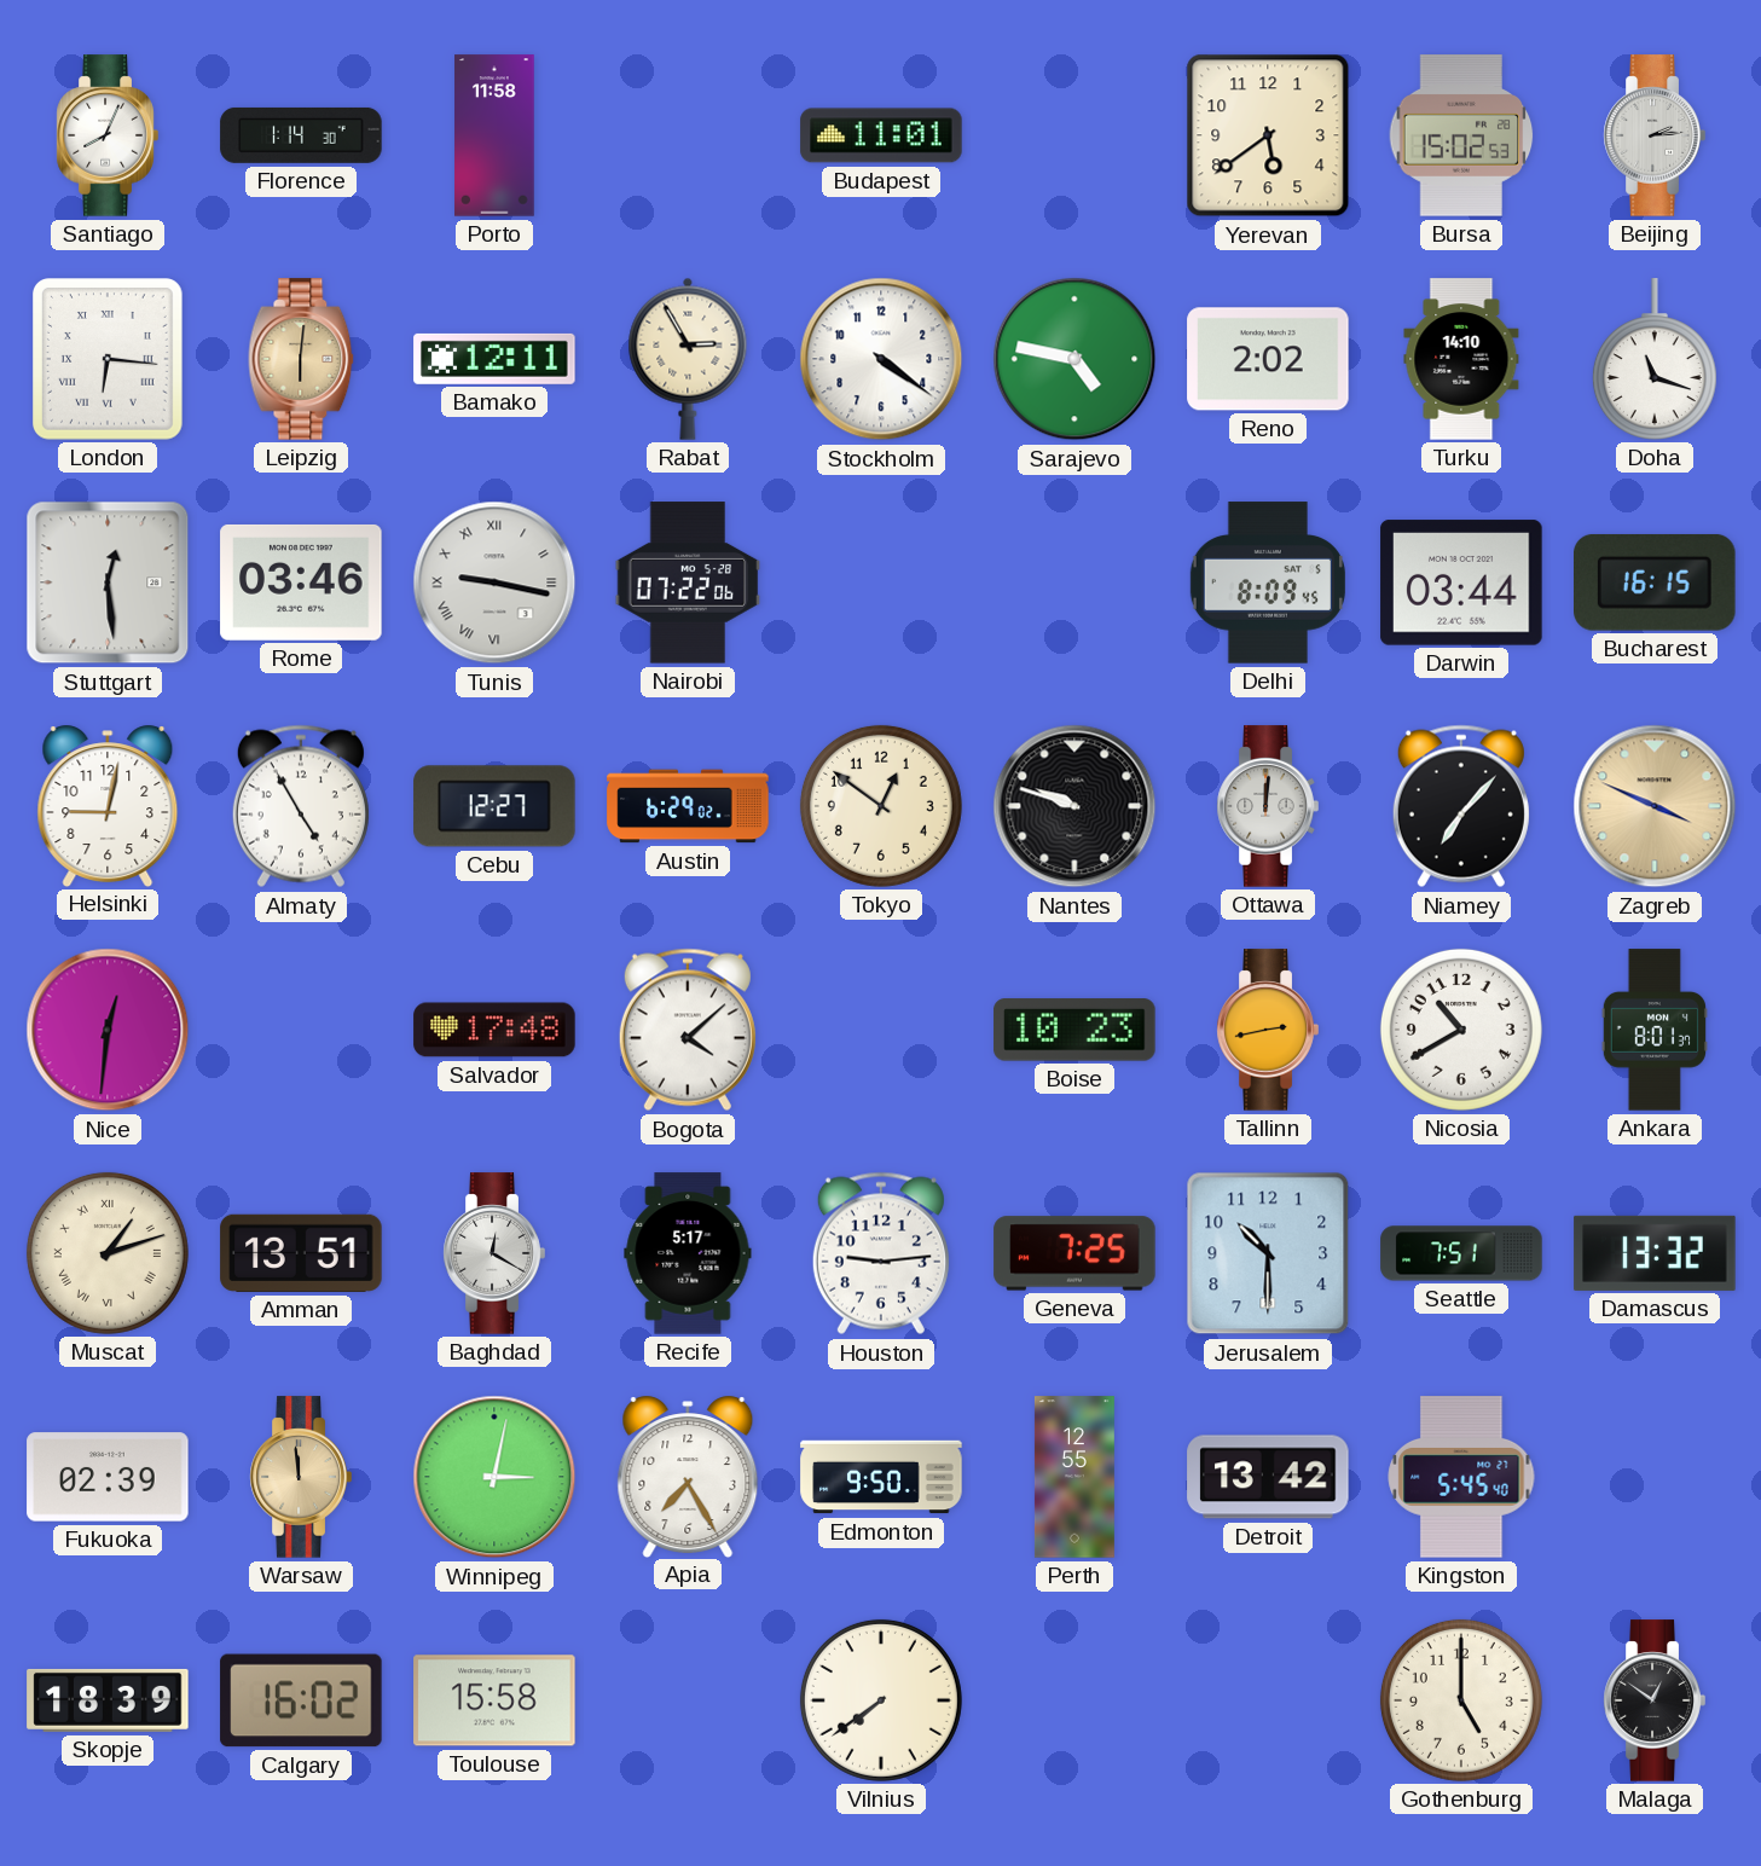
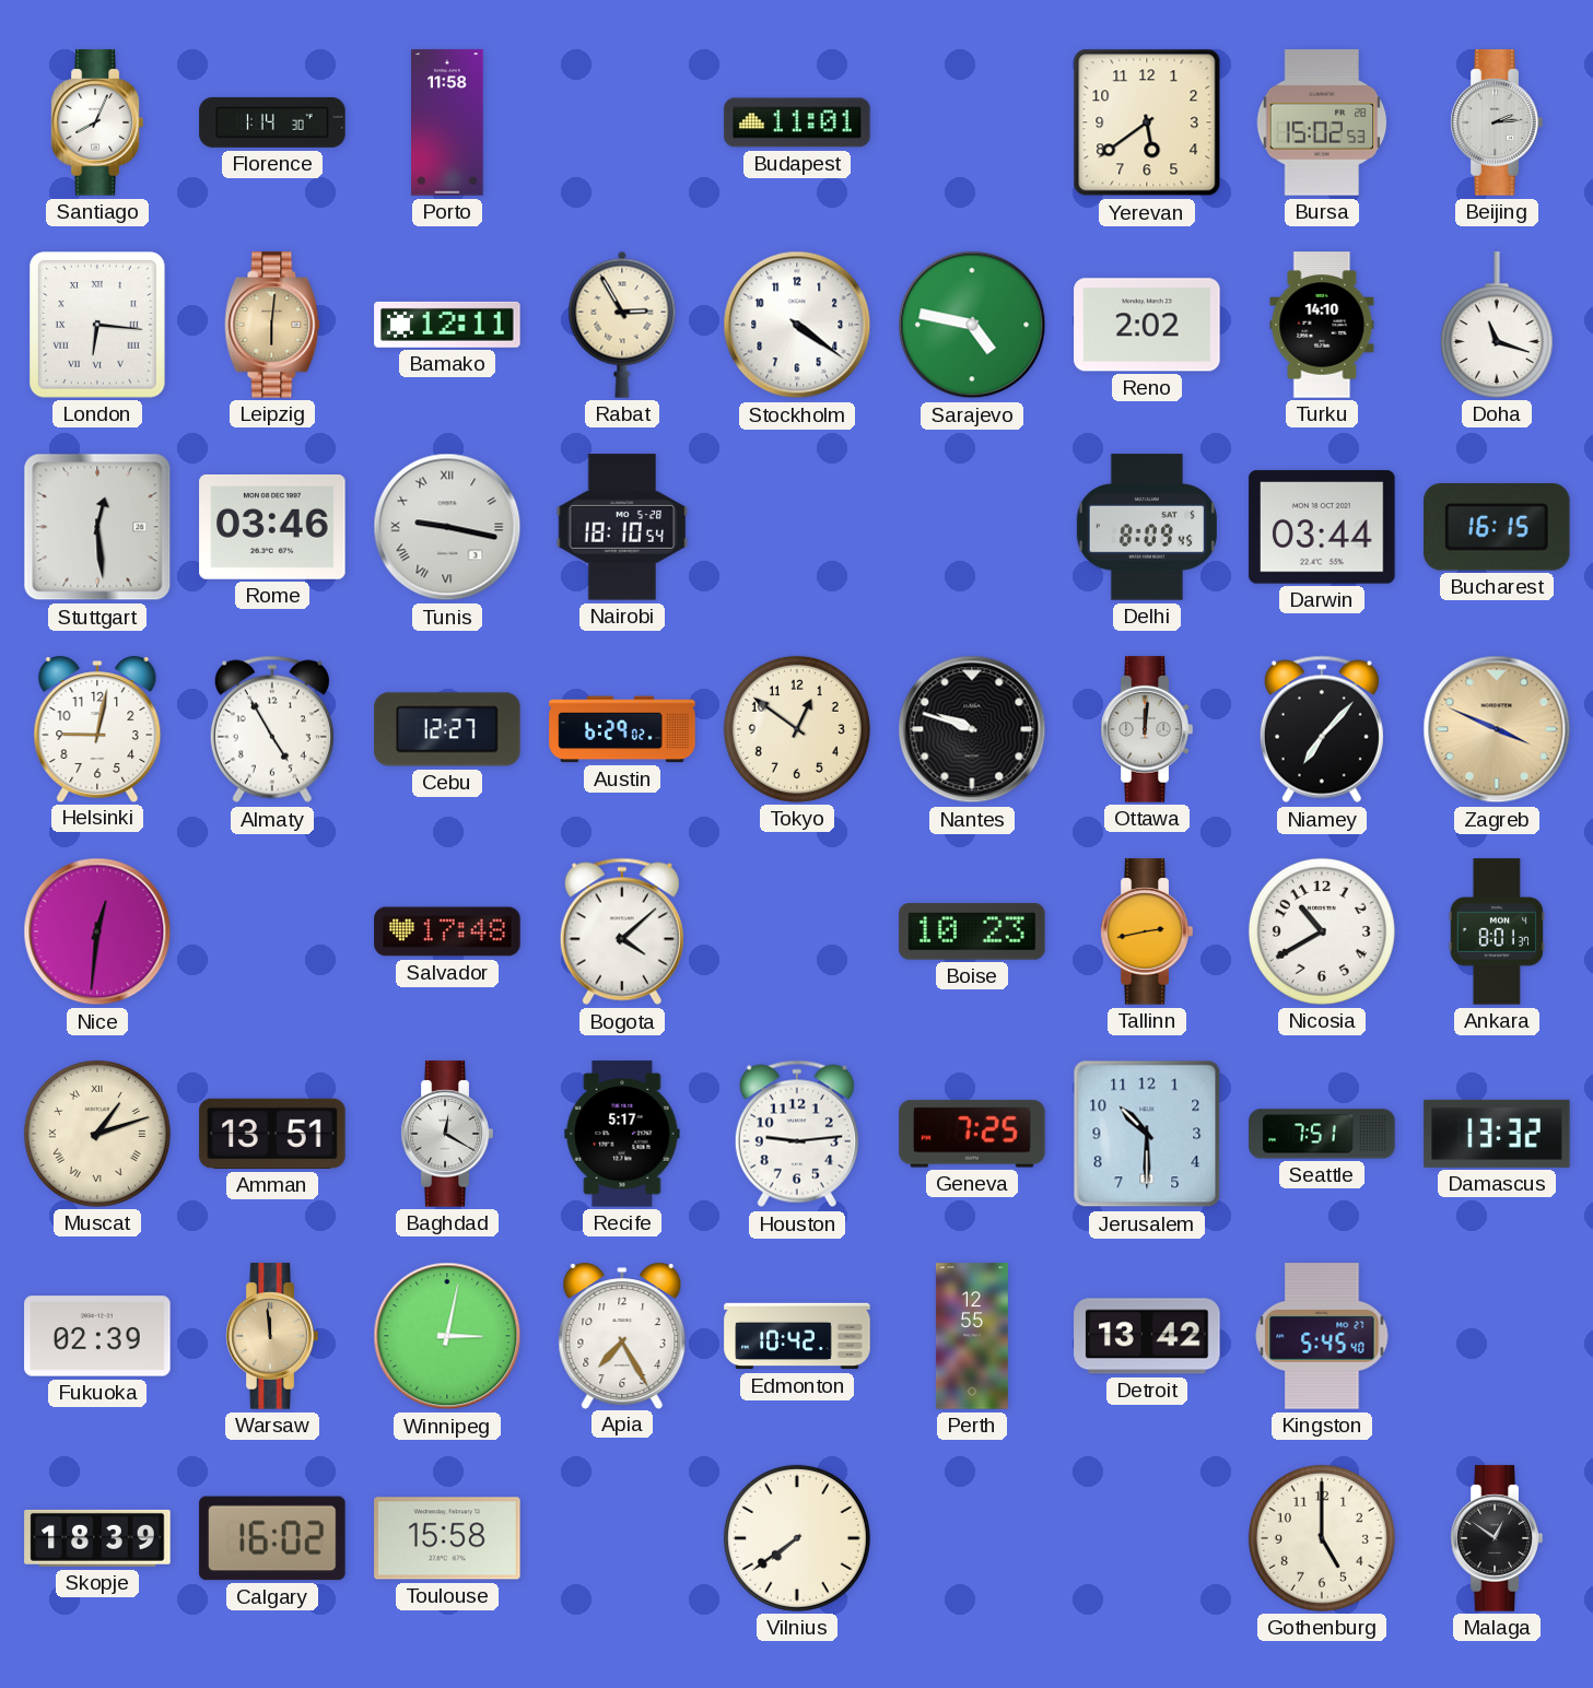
Nairobi: 07:22 -> 18:10
Edmonton: 9:50 -> 10:42
